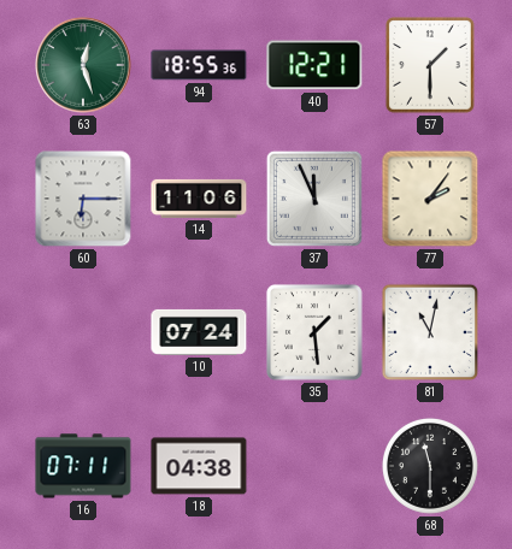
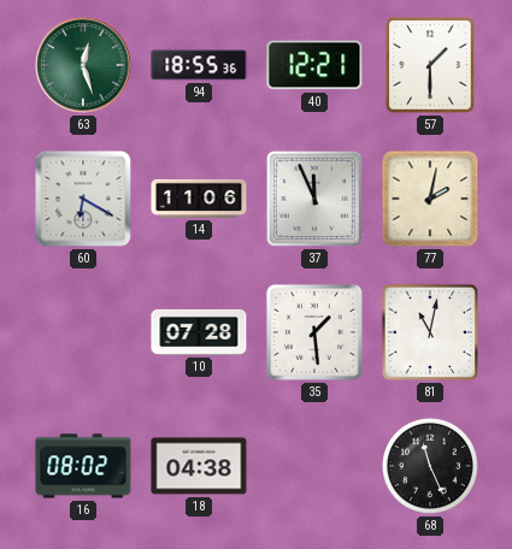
60: 6:15 -> 6:20
77: 2:06 -> 2:02
10: 07:24 -> 07:28
16: 07:11 -> 08:02
68: 11:30 -> 11:26
